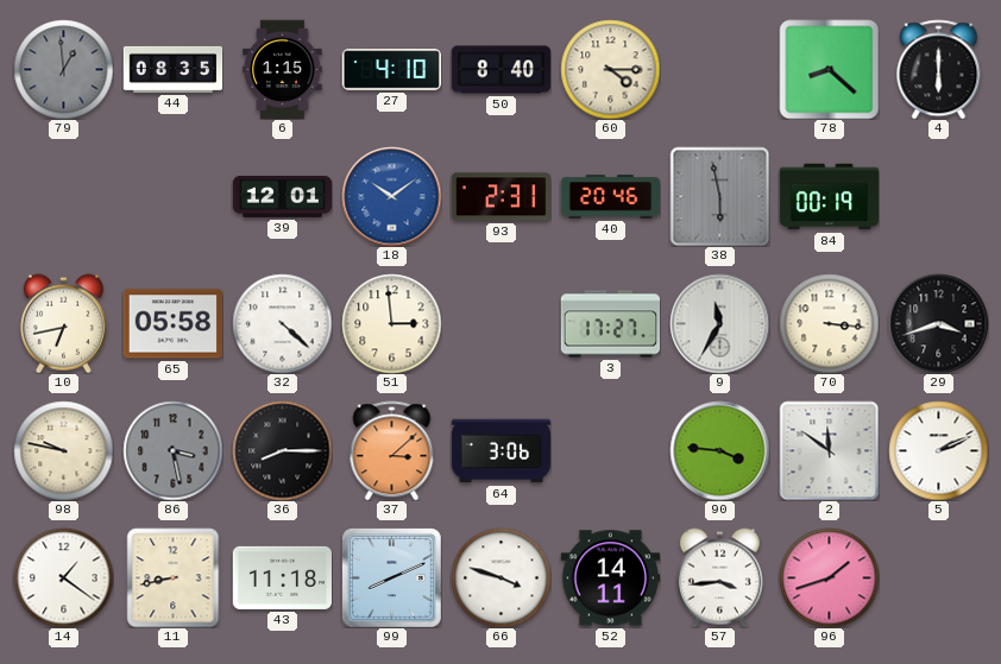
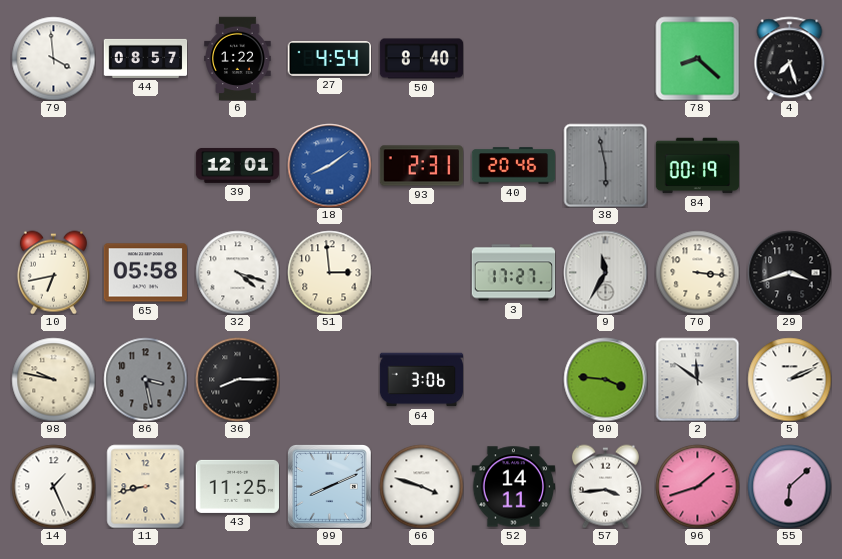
79: 12:59 -> 3:59
79 dial: grey -> white
44: 08:35 -> 08:57
6: 1:15 -> 1:22
27: 4:10 -> 4:54
60: 4:15 -> none
4: 6:00 -> 7:27
18: 10:09 -> 8:09
32: 4:22 -> 4:18
37: 3:08 -> none
14: 1:21 -> 1:26
43: 11:18 -> 11:25
55: none -> 6:08
